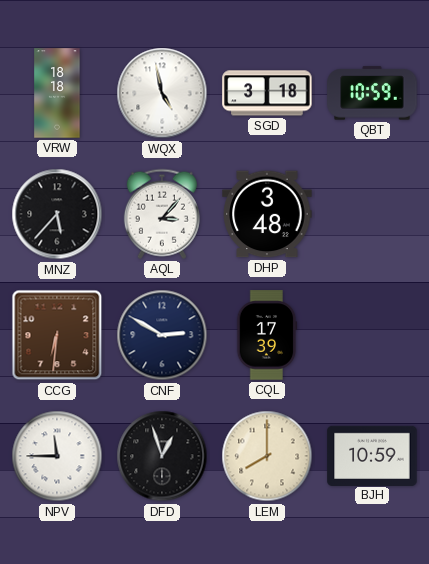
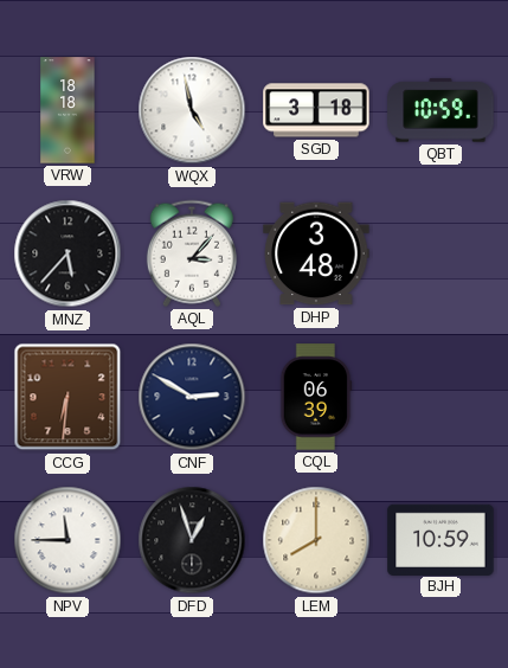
CQL: 17:39 -> 06:39
